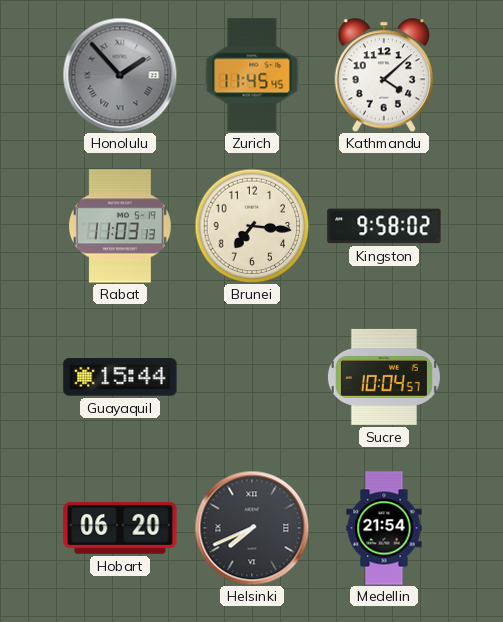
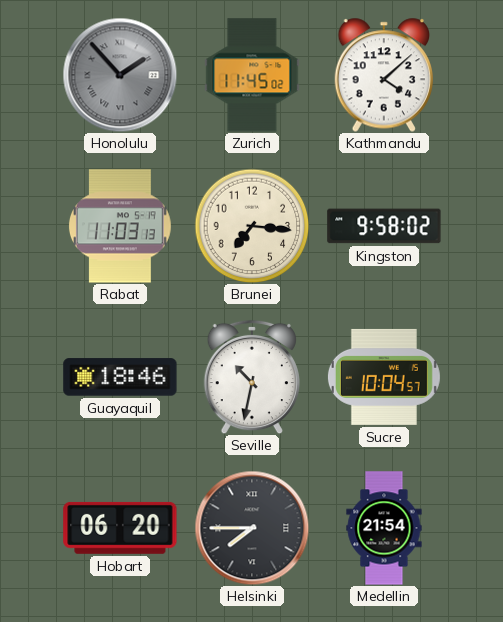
Zurich: 11:45:45 -> 11:45:02
Guayaquil: 15:44 -> 18:46
Seville: none -> 10:32
Helsinki: 7:41 -> 7:45
